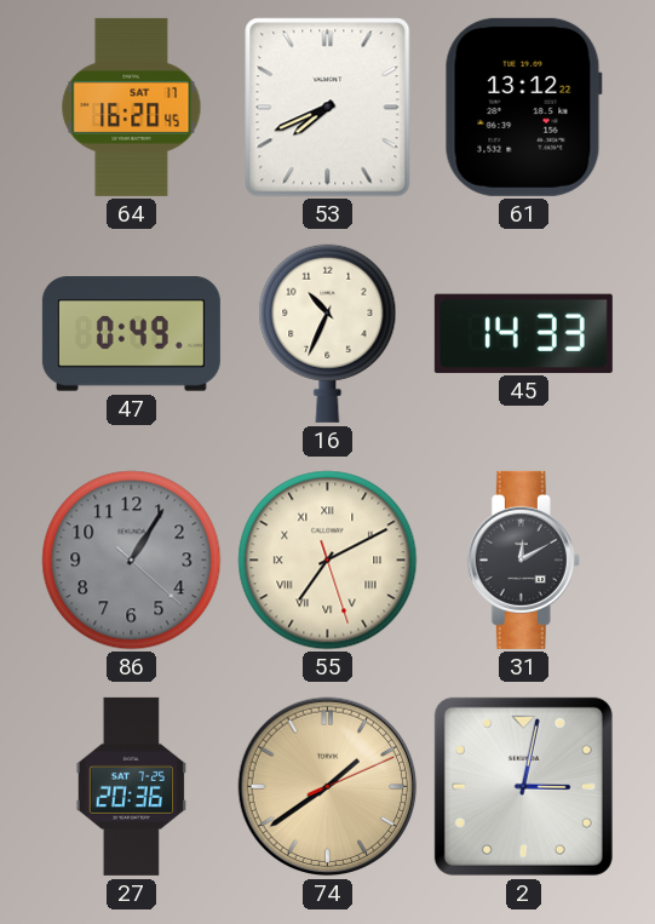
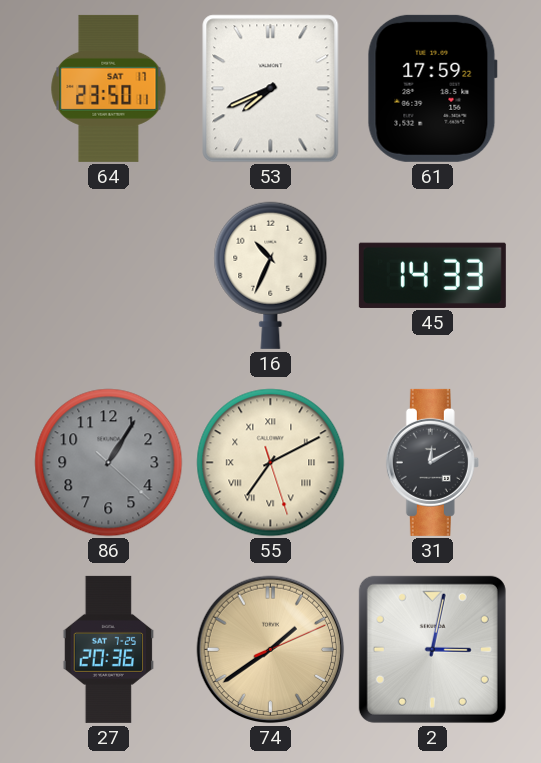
64: 16:20 -> 23:50
61: 13:12 -> 17:59
47: 0:49 -> none
